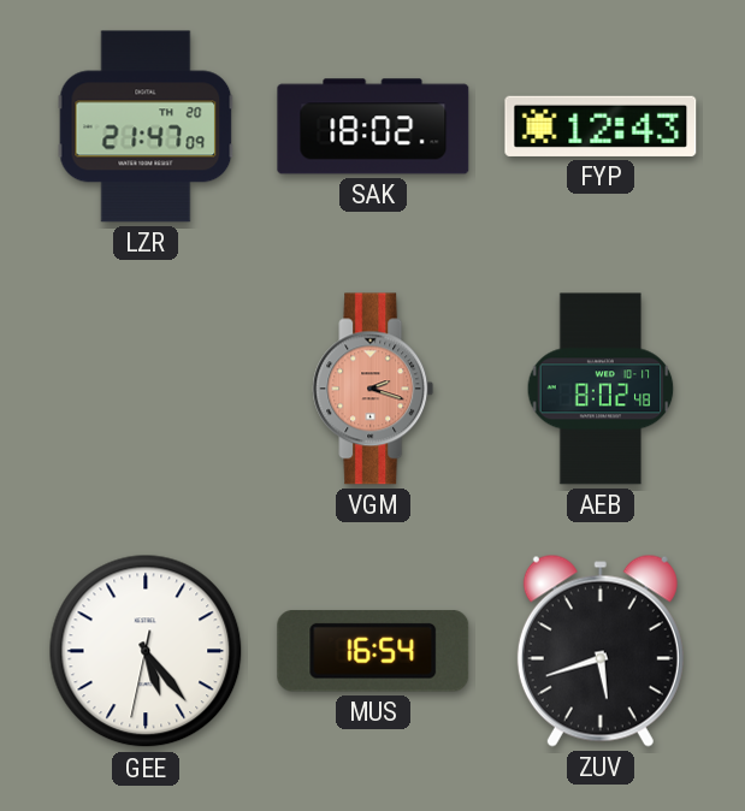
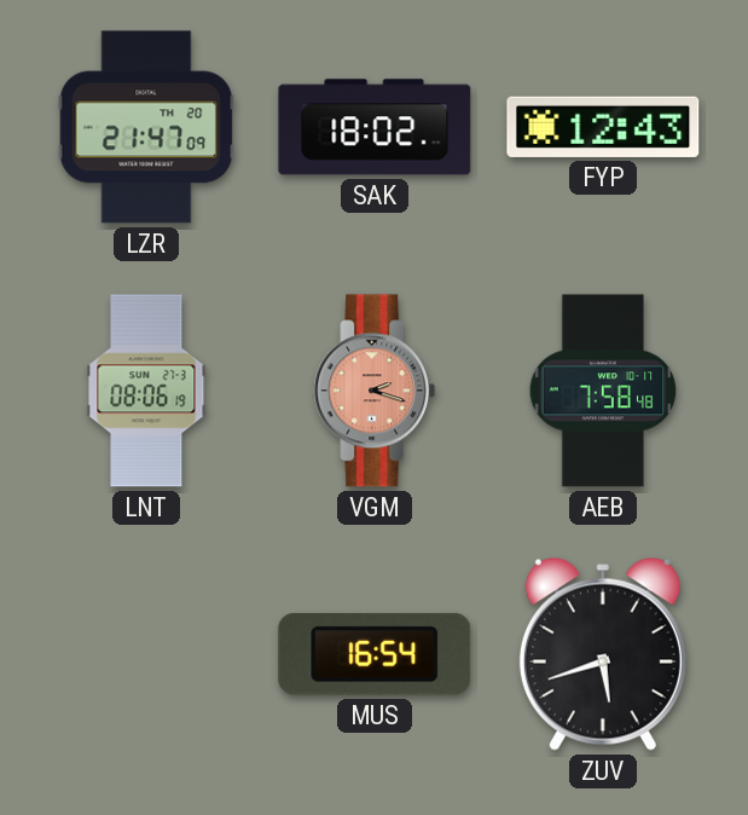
LNT: none -> 08:06
AEB: 8:02 -> 7:58
GEE: 5:23 -> none
